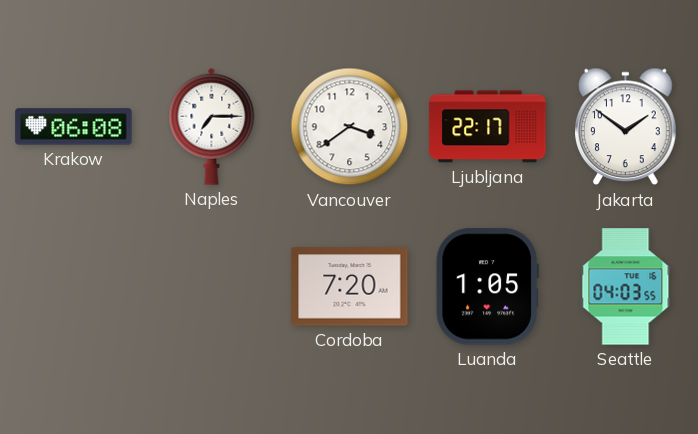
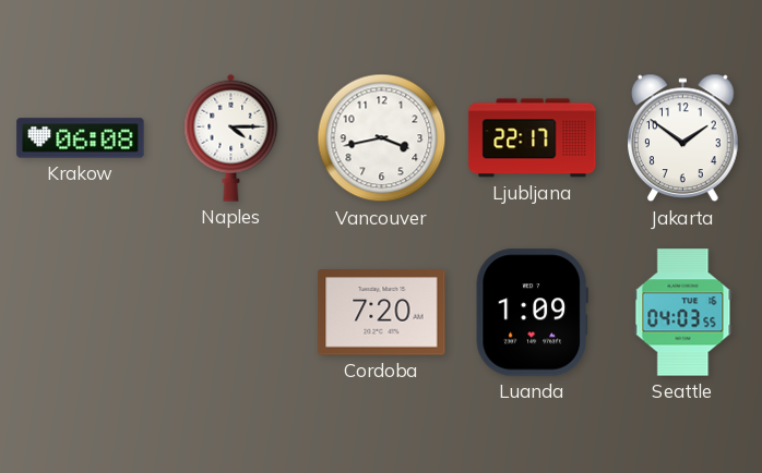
Naples: 7:15 -> 4:15
Vancouver: 3:39 -> 3:43
Luanda: 1:05 -> 1:09
